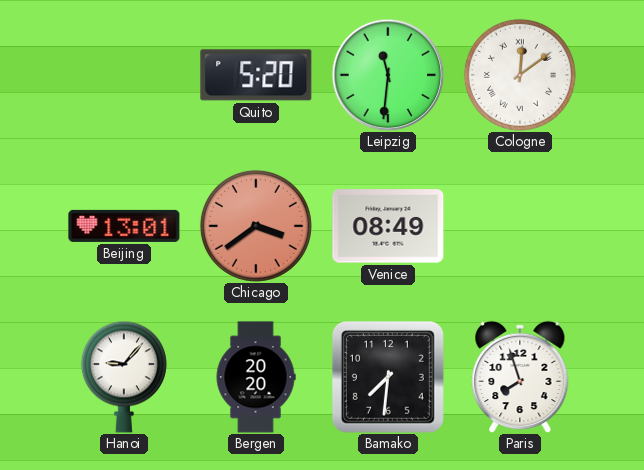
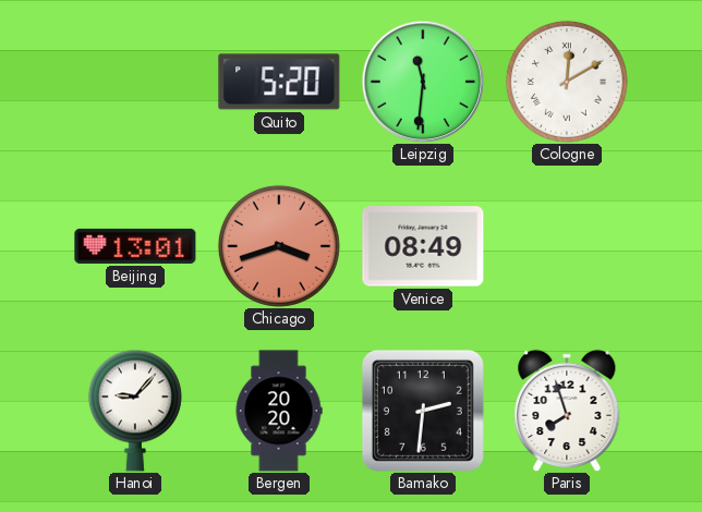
Cologne: 12:09 -> 12:10
Chicago: 3:39 -> 3:42
Bamako: 7:31 -> 2:31
